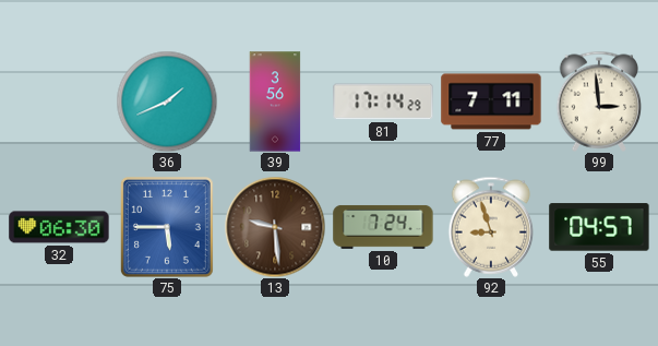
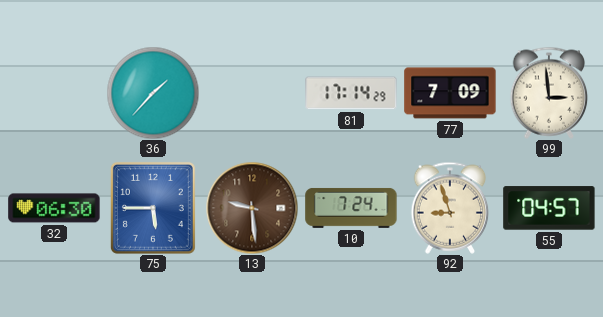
36: 1:41 -> 1:37
39: 3:56 -> none
77: 7:11 -> 7:09
